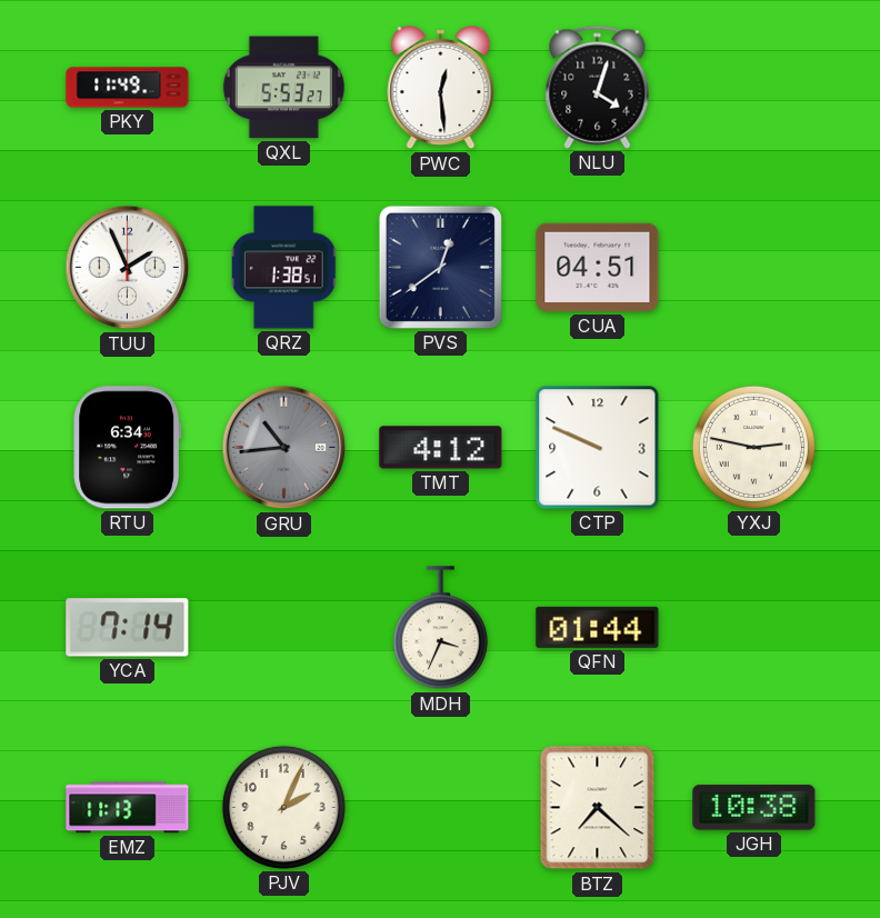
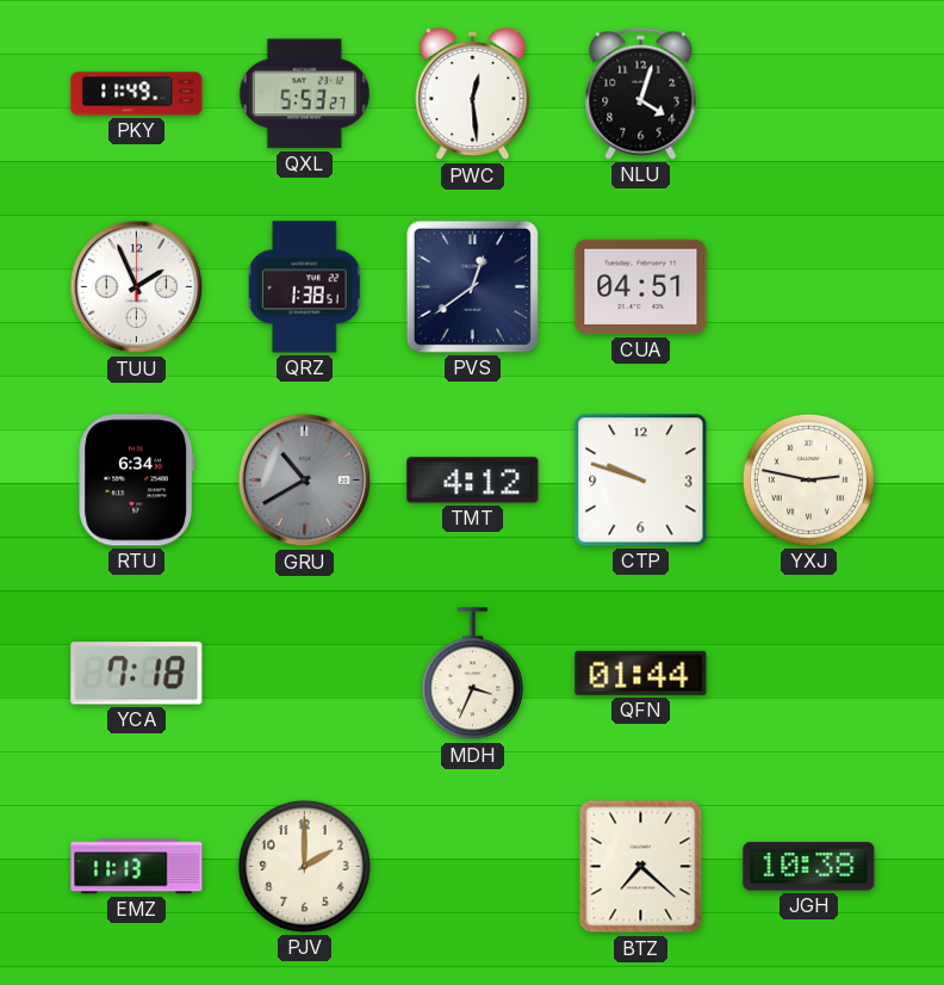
GRU: 10:44 -> 10:40
CTP: 9:49 -> 9:48
YCA: 7:14 -> 7:18
PJV: 2:04 -> 2:00
